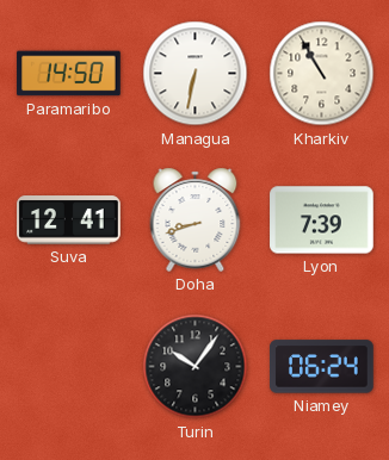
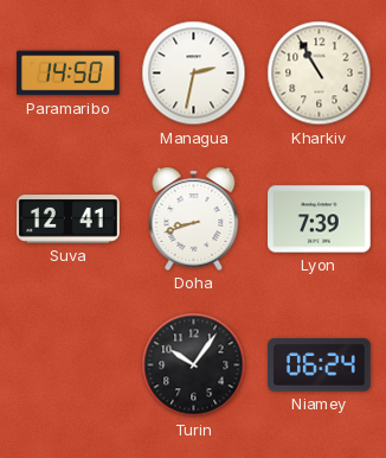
Managua: 6:32 -> 2:32
